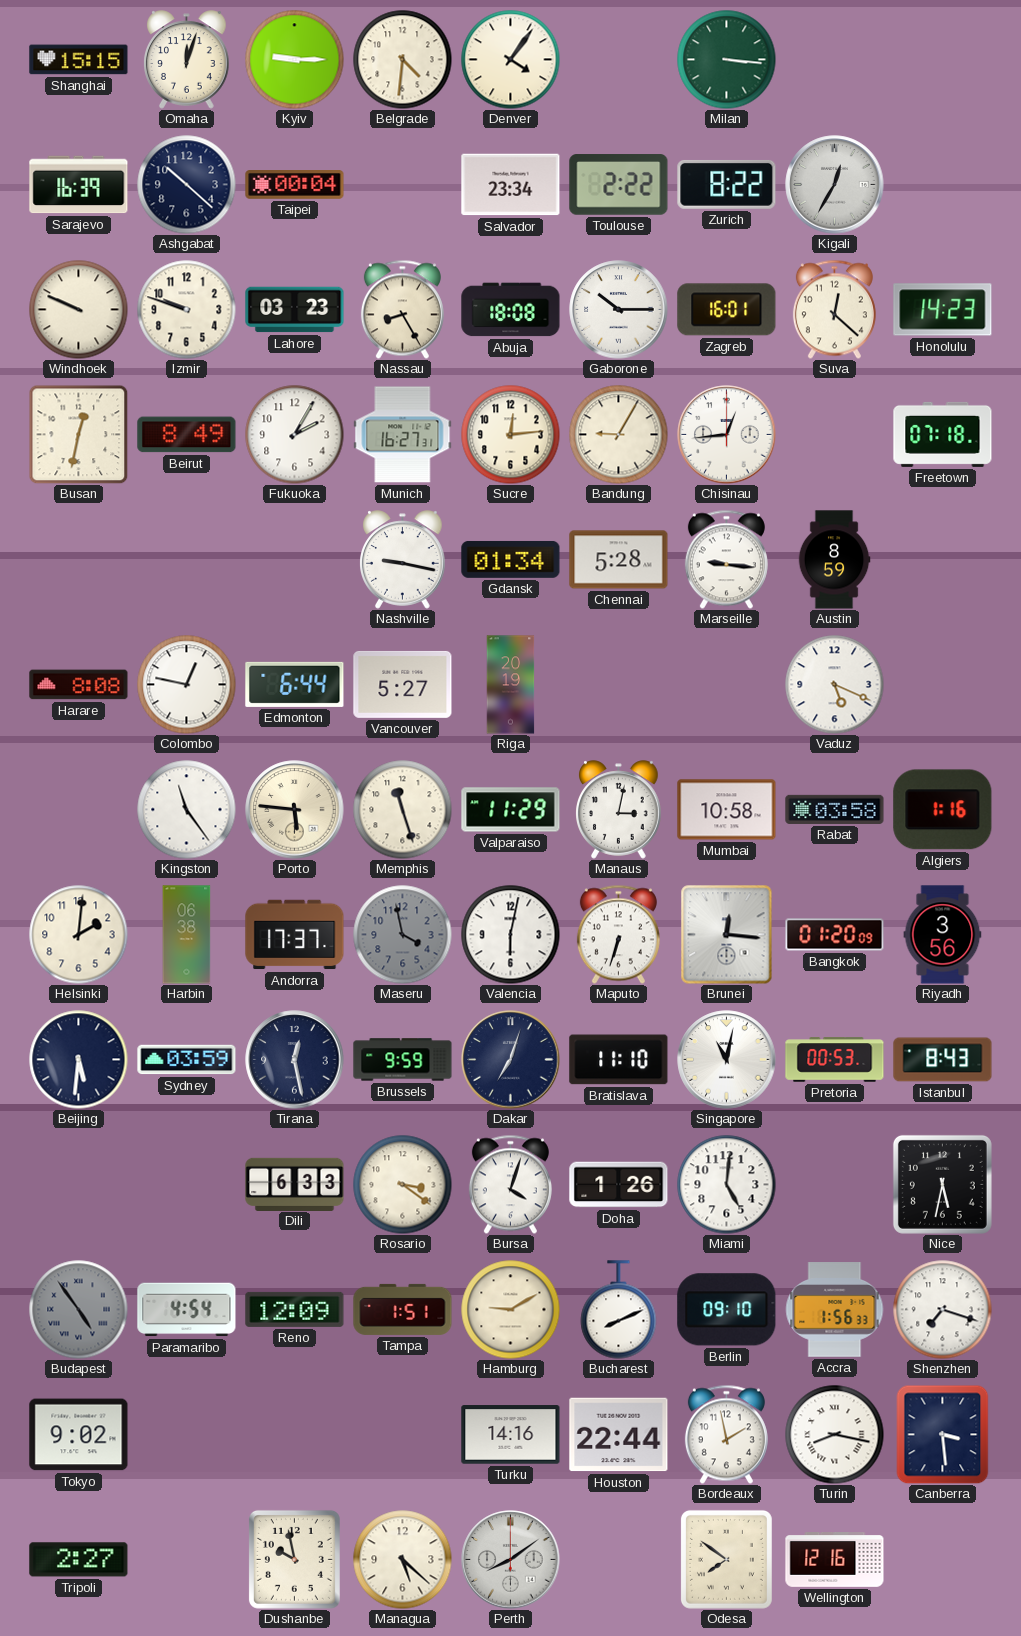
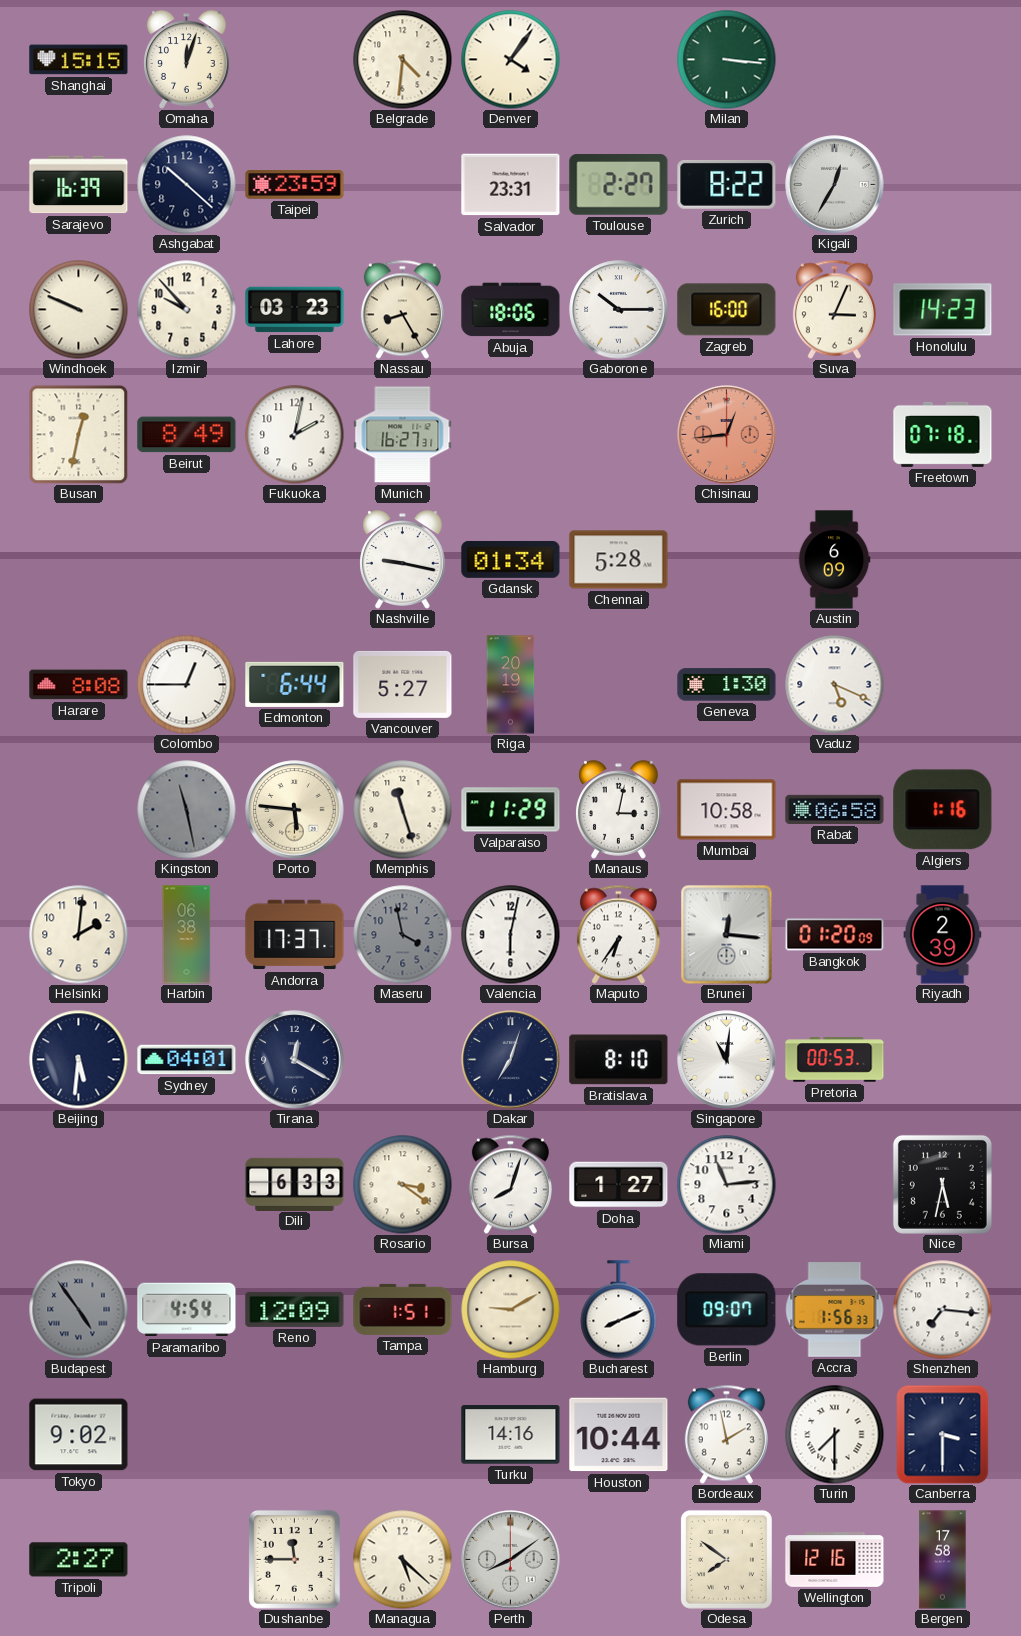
Kyiv: 9:15 -> none
Taipei: 00:04 -> 23:59
Salvador: 23:34 -> 23:31
Toulouse: 2:22 -> 2:27
Izmir: 9:48 -> 9:53
Abuja: 18:08 -> 18:06
Zagreb: 16:01 -> 16:00
Suva: 12:22 -> 3:04
Fukuoka: 2:05 -> 2:02
Sucre: 12:14 -> none
Bandung: 9:05 -> none
Chisinau dial: white -> salmon
Marseille: 9:16 -> none
Austin: 8:59 -> 6:09
Colombo: 12:47 -> 12:45
Geneva: none -> 1:30
Kingston: 11:24 -> 11:28
Kingston dial: white -> grey
Rabat: 03:58 -> 06:58
Maputo: 6:33 -> 6:36
Riyadh: 3:56 -> 2:39
Sydney: 03:59 -> 04:01
Tirana: 12:28 -> 12:20
Brussels: 9:59 -> none
Bratislava: 11:10 -> 8:10
Singapore: 11:02 -> 11:01
Istanbul: 8:43 -> none
Bursa: 4:03 -> 8:03
Doha: 1:26 -> 1:27
Miami: 5:01 -> 11:14
Berlin: 09:10 -> 09:07
Shenzhen: 7:18 -> 7:16
Houston: 22:44 -> 10:44
Turin: 8:17 -> 7:30
Canberra: 3:29 -> 3:30
Dushanbe: 9:58 -> 11:45
Bergen: none -> 17:58
